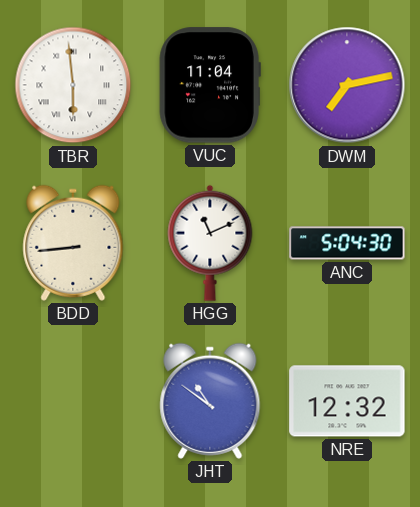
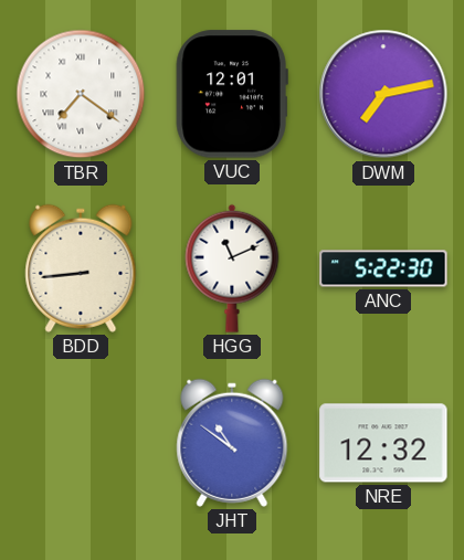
TBR: 5:59 -> 7:21
VUC: 11:04 -> 12:01
ANC: 5:04 -> 5:22
